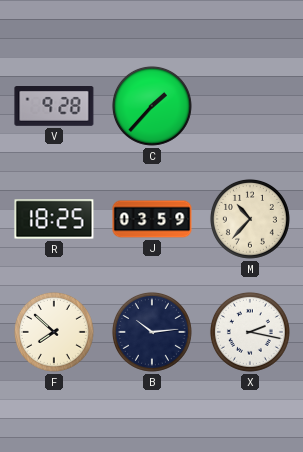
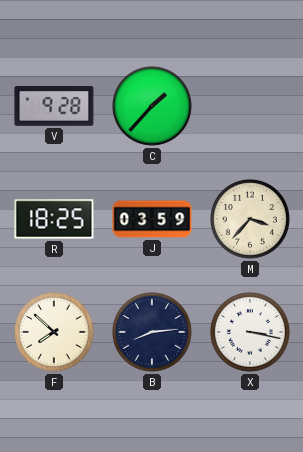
M: 10:37 -> 3:37
B: 10:14 -> 8:14
X: 2:17 -> 3:17
